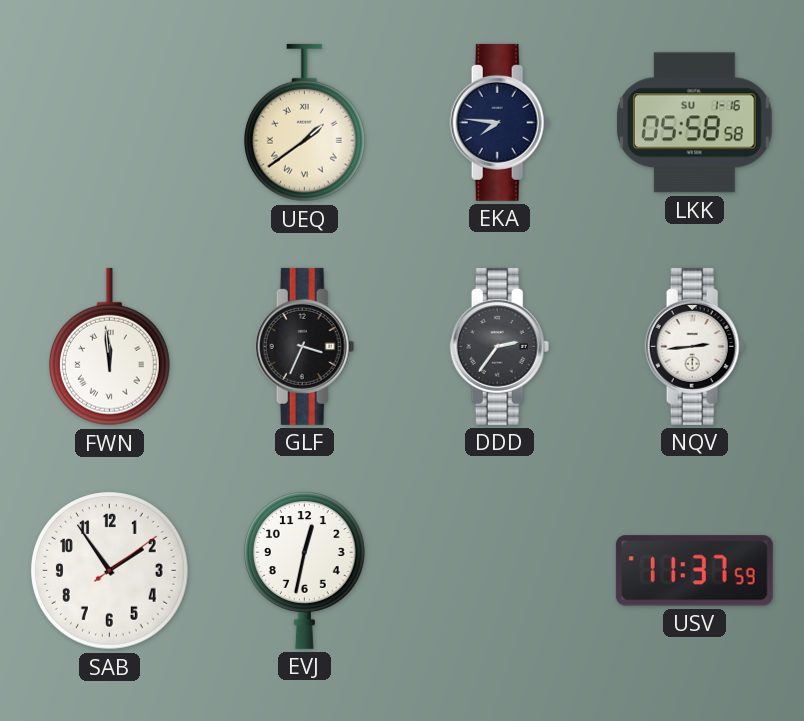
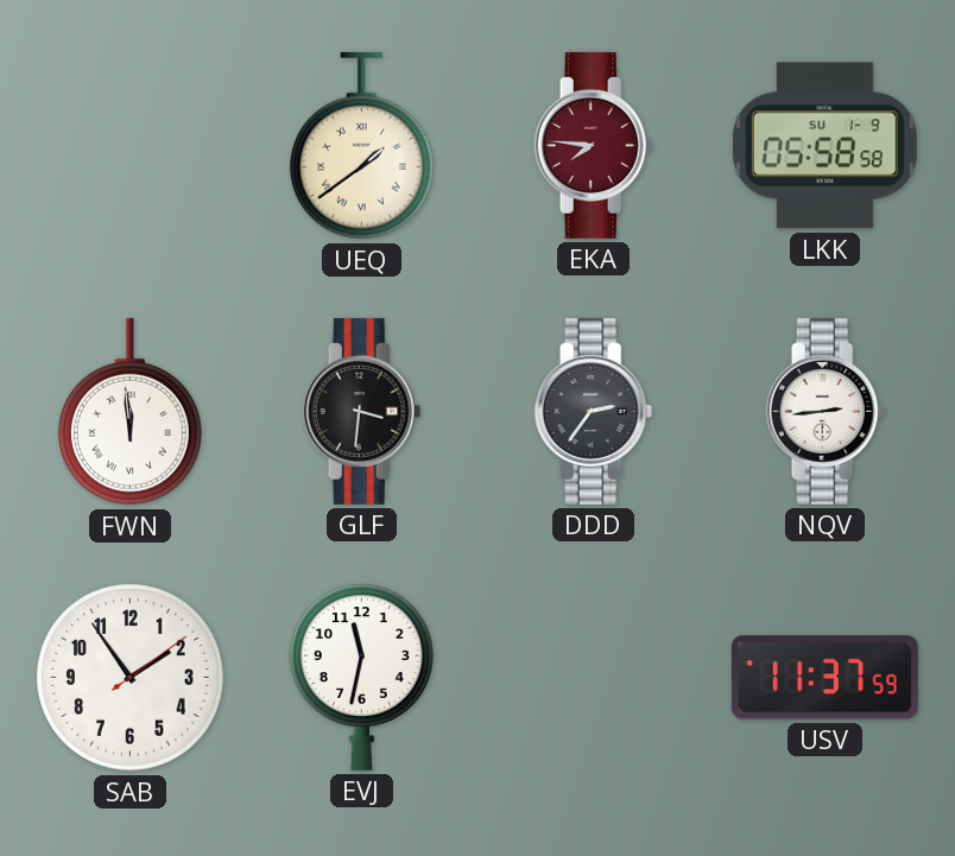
EKA dial: navy -> burgundy
LKK date: SU 1-16 -> SU 1-9
GLF: 3:34 -> 3:31
EVJ: 12:32 -> 11:32
